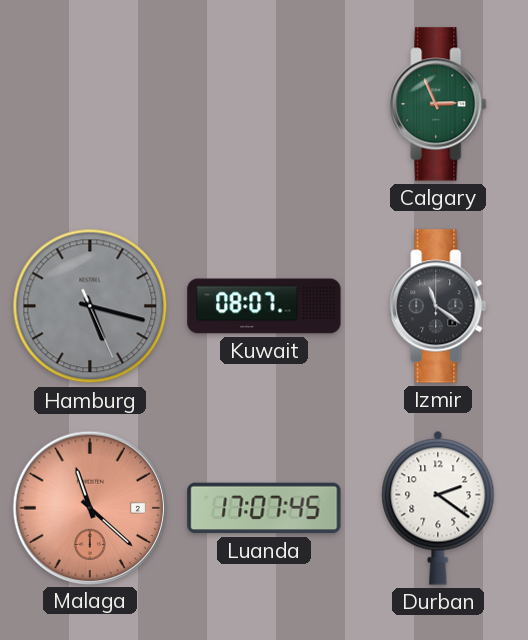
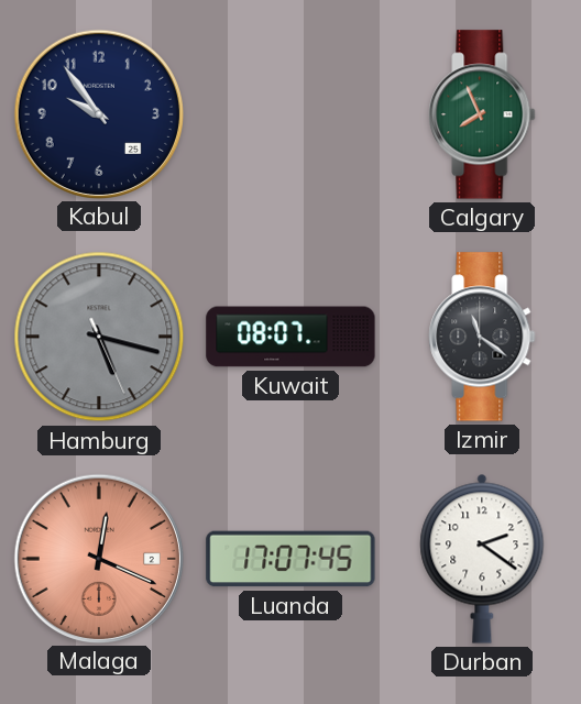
Kabul: none -> 9:54
Calgary: 2:56 -> 7:56
Malaga: 11:22 -> 12:19
